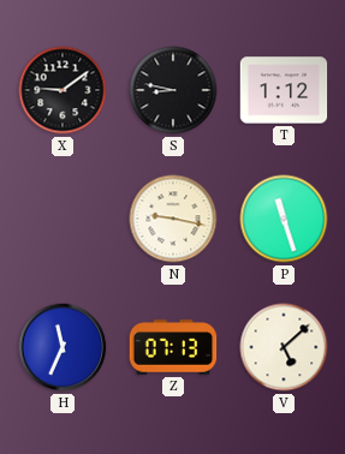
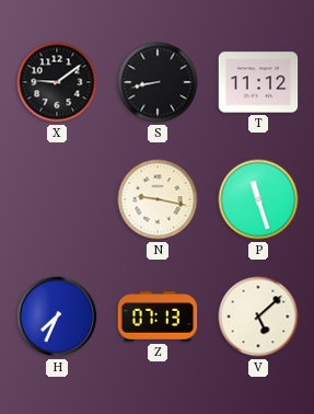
S: 8:47 -> 8:43
T: 1:12 -> 11:12
H: 11:34 -> 7:34
